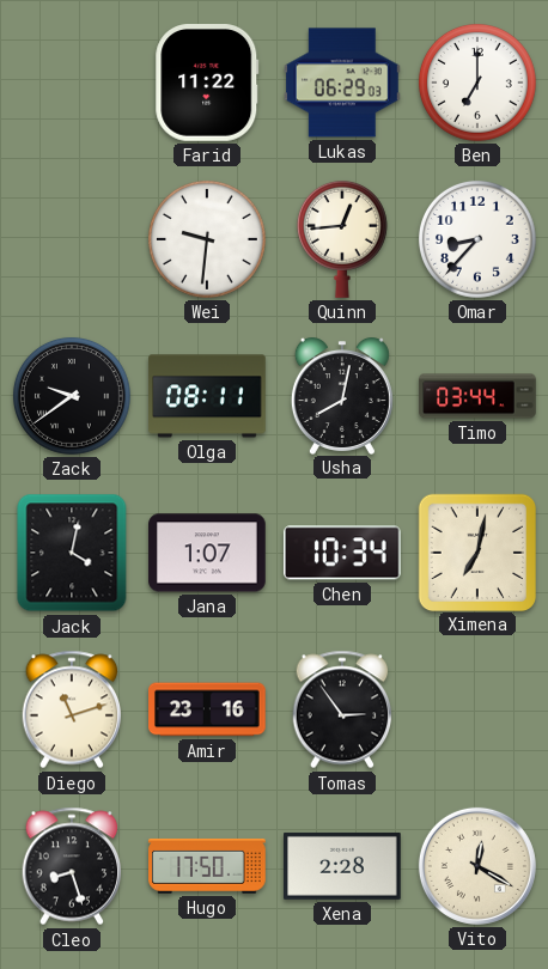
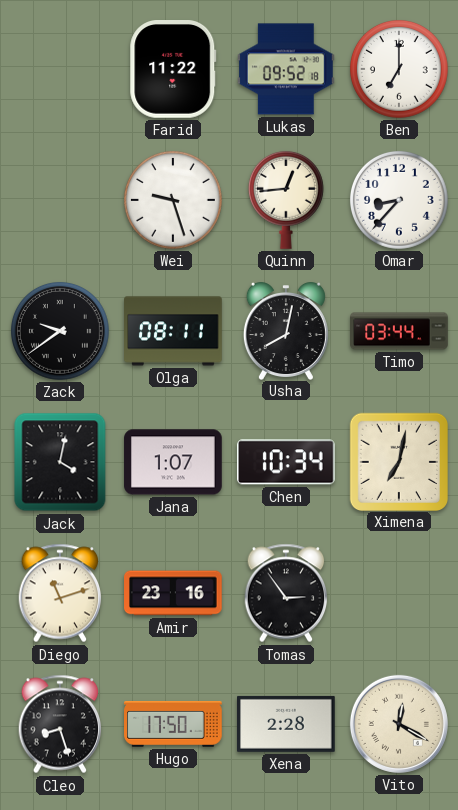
Lukas: 06:29 -> 09:52
Wei: 9:31 -> 9:27
